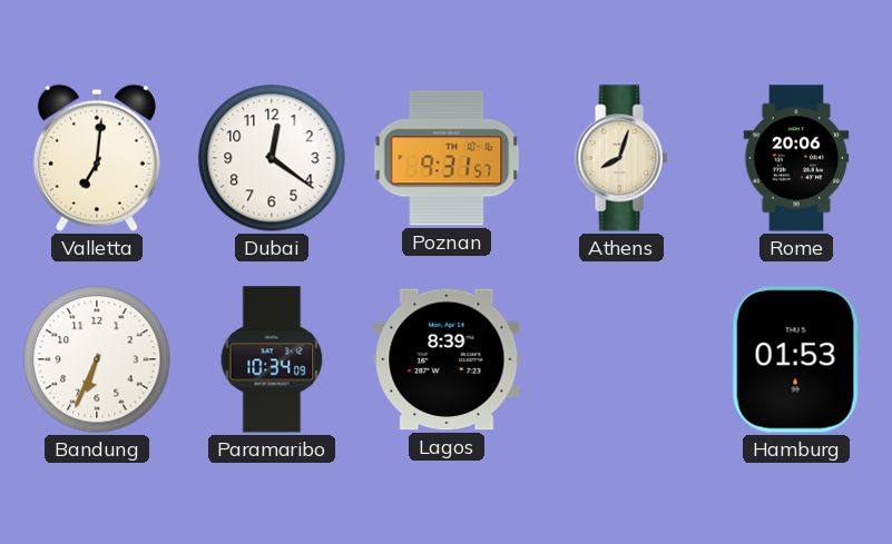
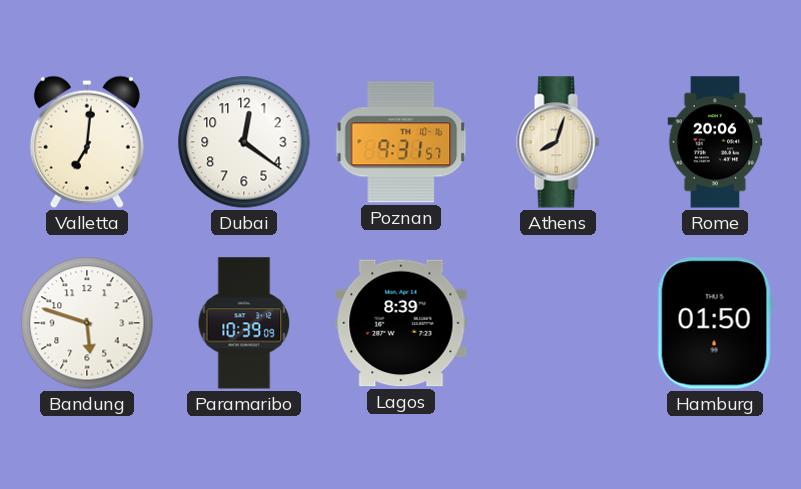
Bandung: 6:34 -> 5:48
Paramaribo: 10:34 -> 10:39
Hamburg: 01:53 -> 01:50
